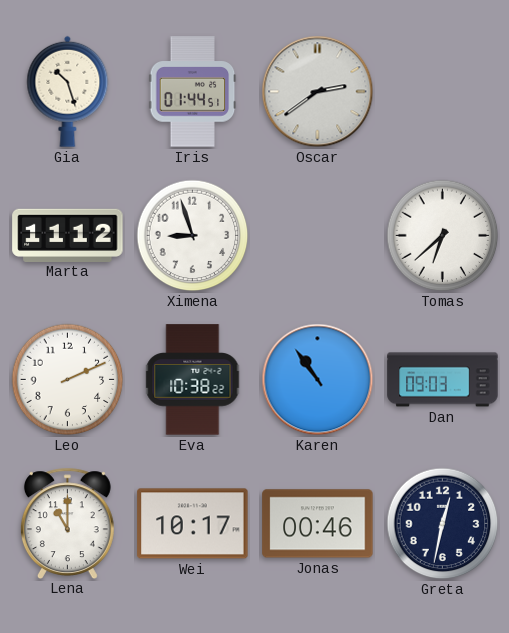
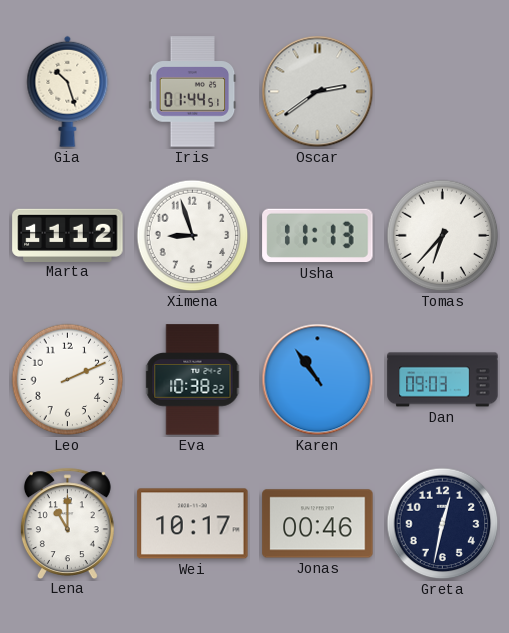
Usha: none -> 11:13
Tomas: 6:38 -> 6:37
